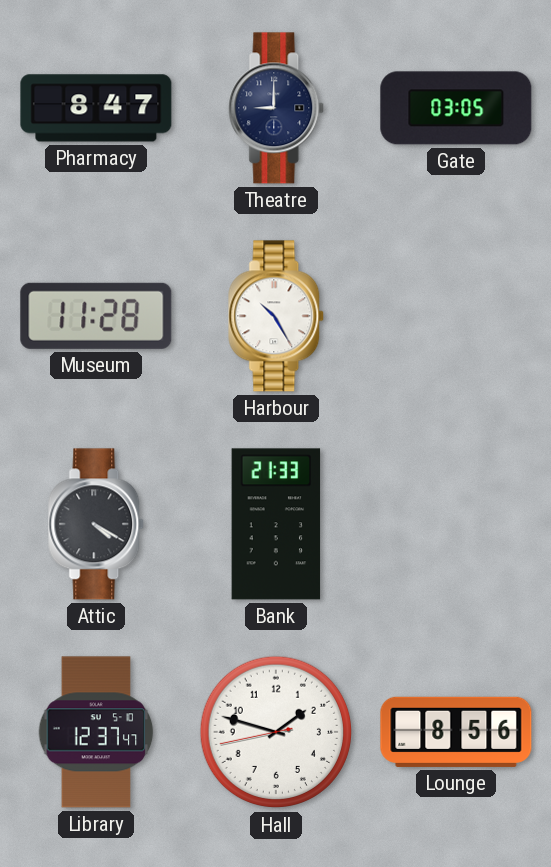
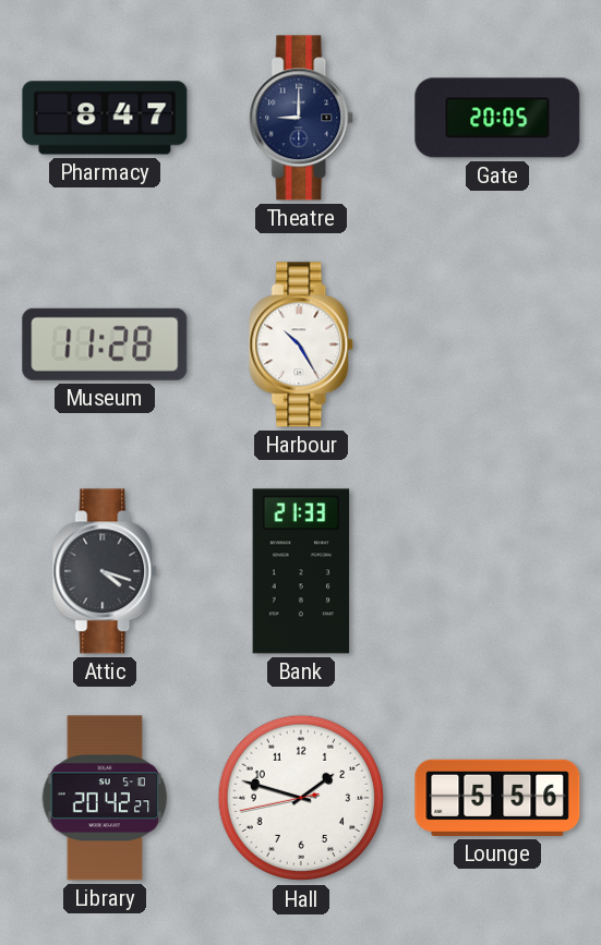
Gate: 03:05 -> 20:05
Attic: 4:20 -> 4:18
Library: 12:37 -> 20:42
Lounge: 8:56 -> 5:56
